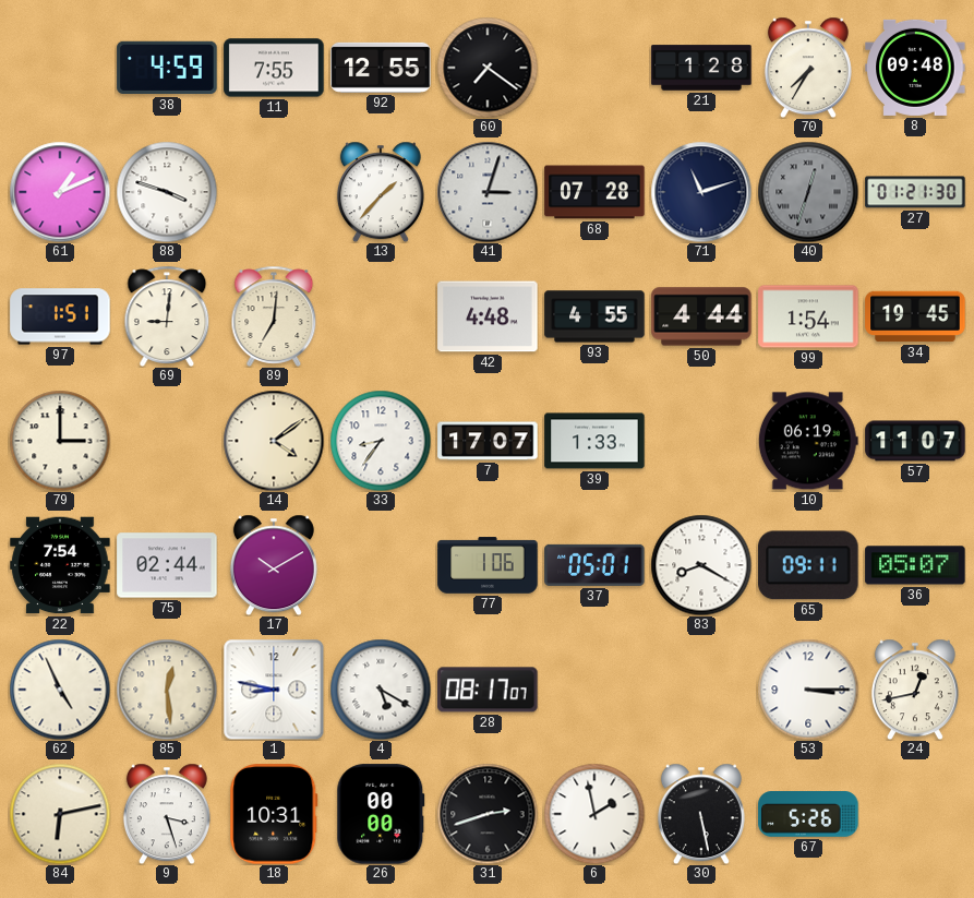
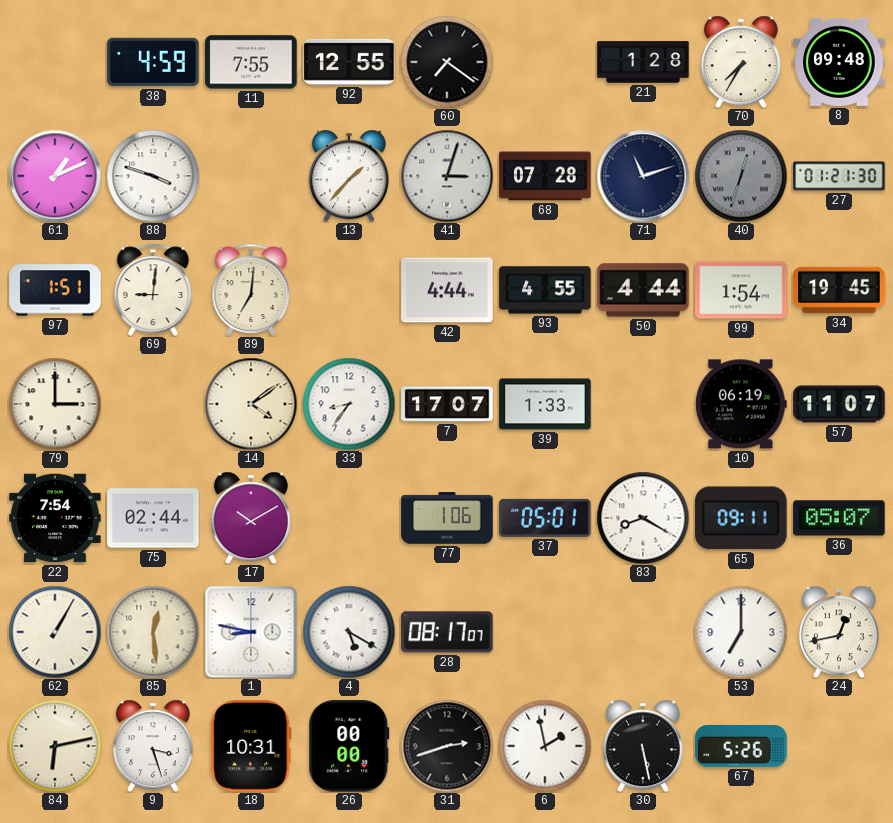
42: 4:48 -> 4:44
62: 4:56 -> 1:05
53: 3:15 -> 7:00
